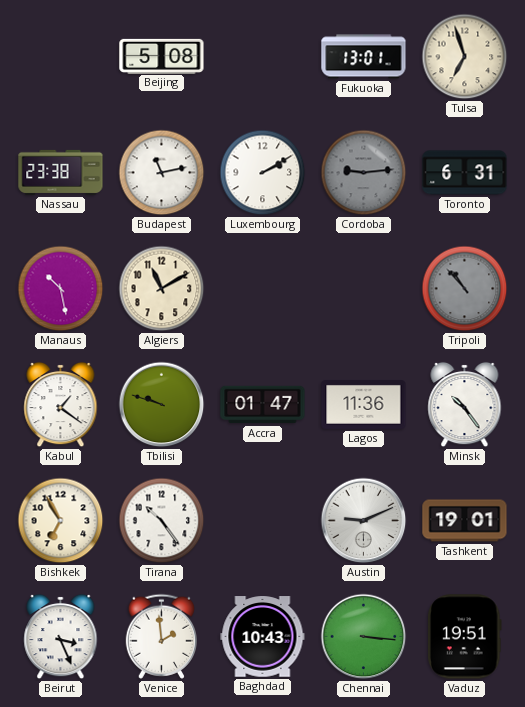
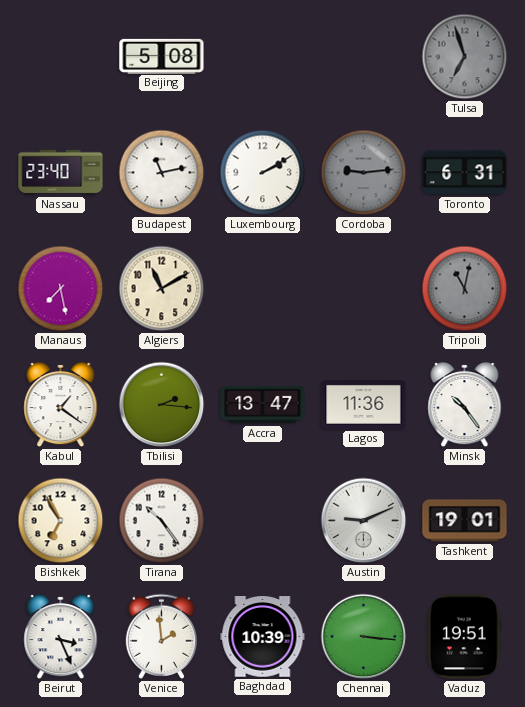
Fukuoka: 13:01 -> none
Tulsa dial: cream -> grey
Nassau: 23:38 -> 23:40
Manaus: 10:28 -> 7:28
Tripoli: 10:53 -> 11:02
Tbilisi: 9:48 -> 2:16
Accra: 01:47 -> 13:47
Baghdad: 10:43 -> 10:39
